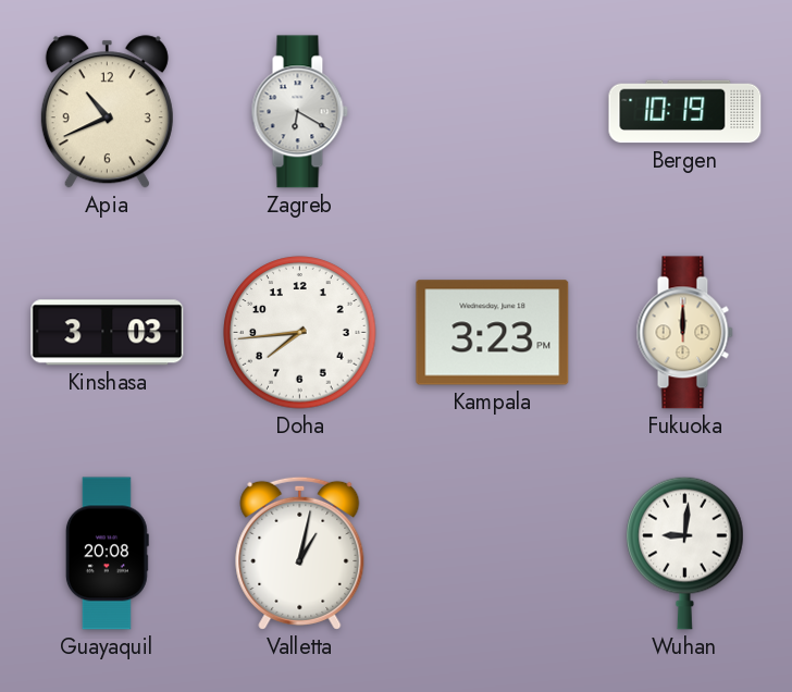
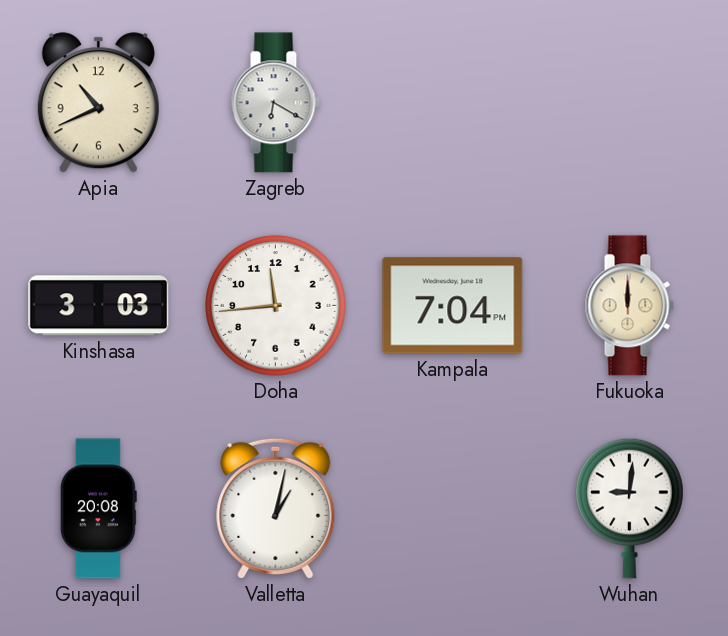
Bergen: 10:19 -> none
Doha: 7:44 -> 11:44
Kampala: 3:23 -> 7:04
